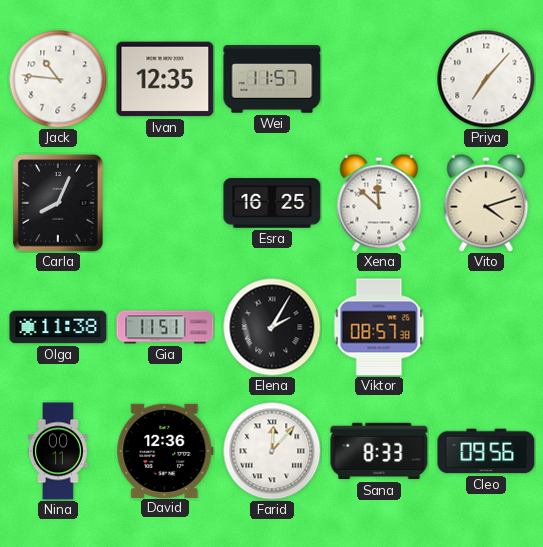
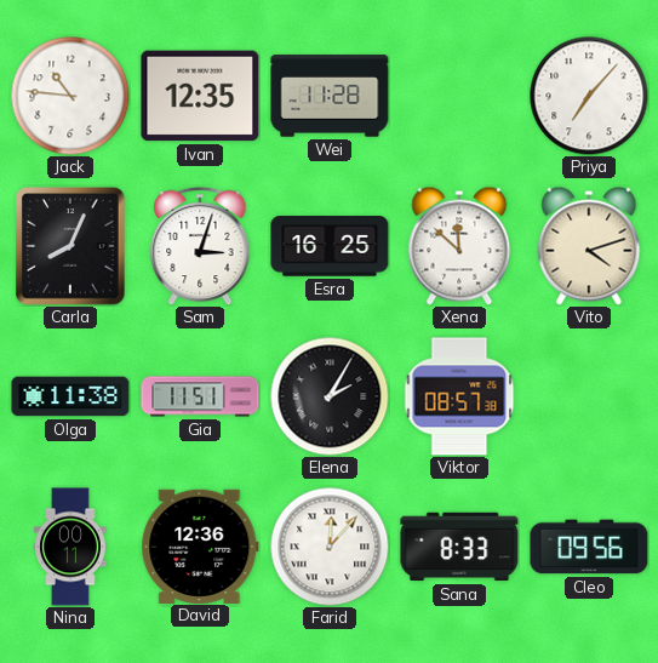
Wei: 11:57 -> 11:28
Sam: none -> 3:03
